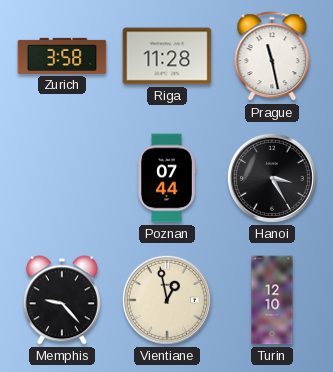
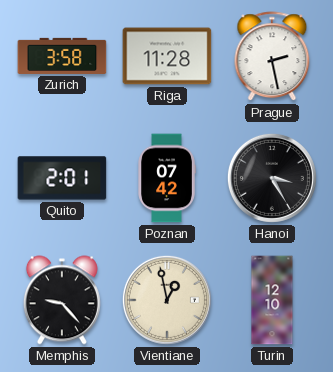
Prague: 11:28 -> 2:28
Quito: none -> 2:01
Poznan: 07:44 -> 07:42
